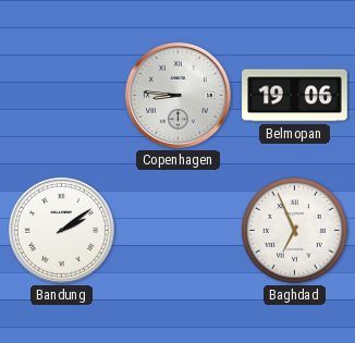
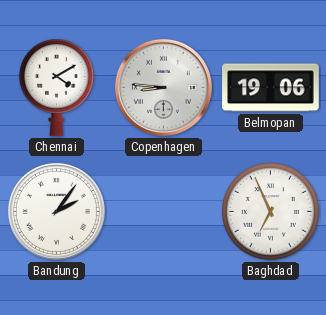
Chennai: none -> 4:10
Bandung: 2:09 -> 2:06
